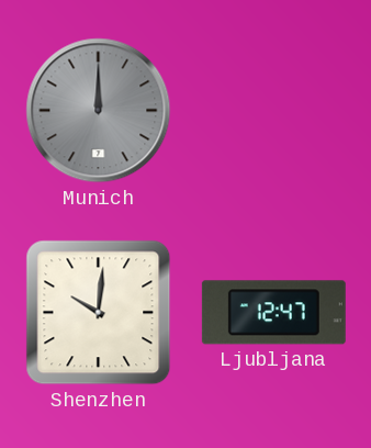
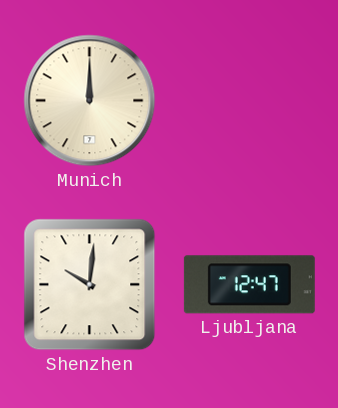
Munich dial: grey -> cream
